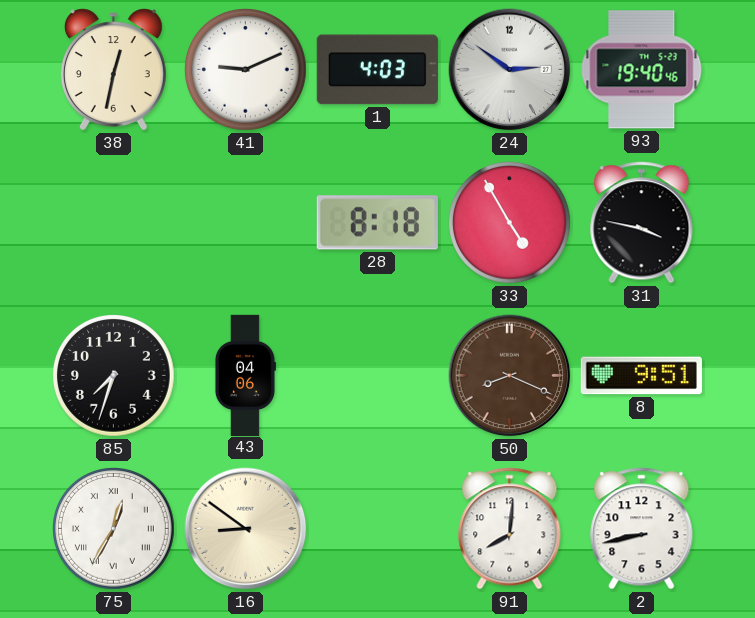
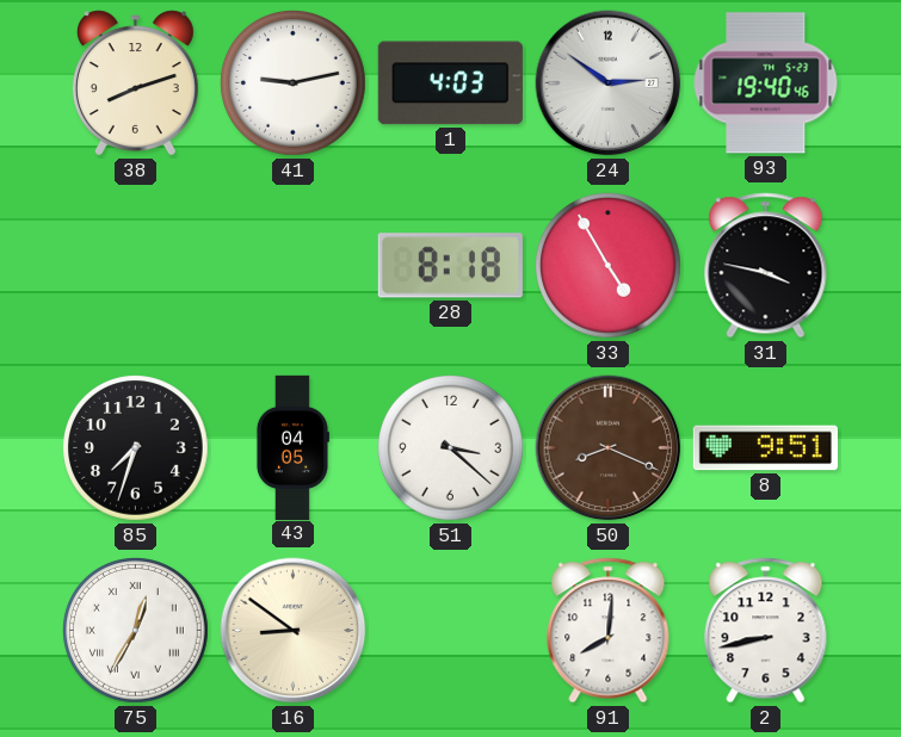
38: 12:32 -> 8:12
41: 9:11 -> 9:13
43: 04:06 -> 04:05
51: none -> 3:22
